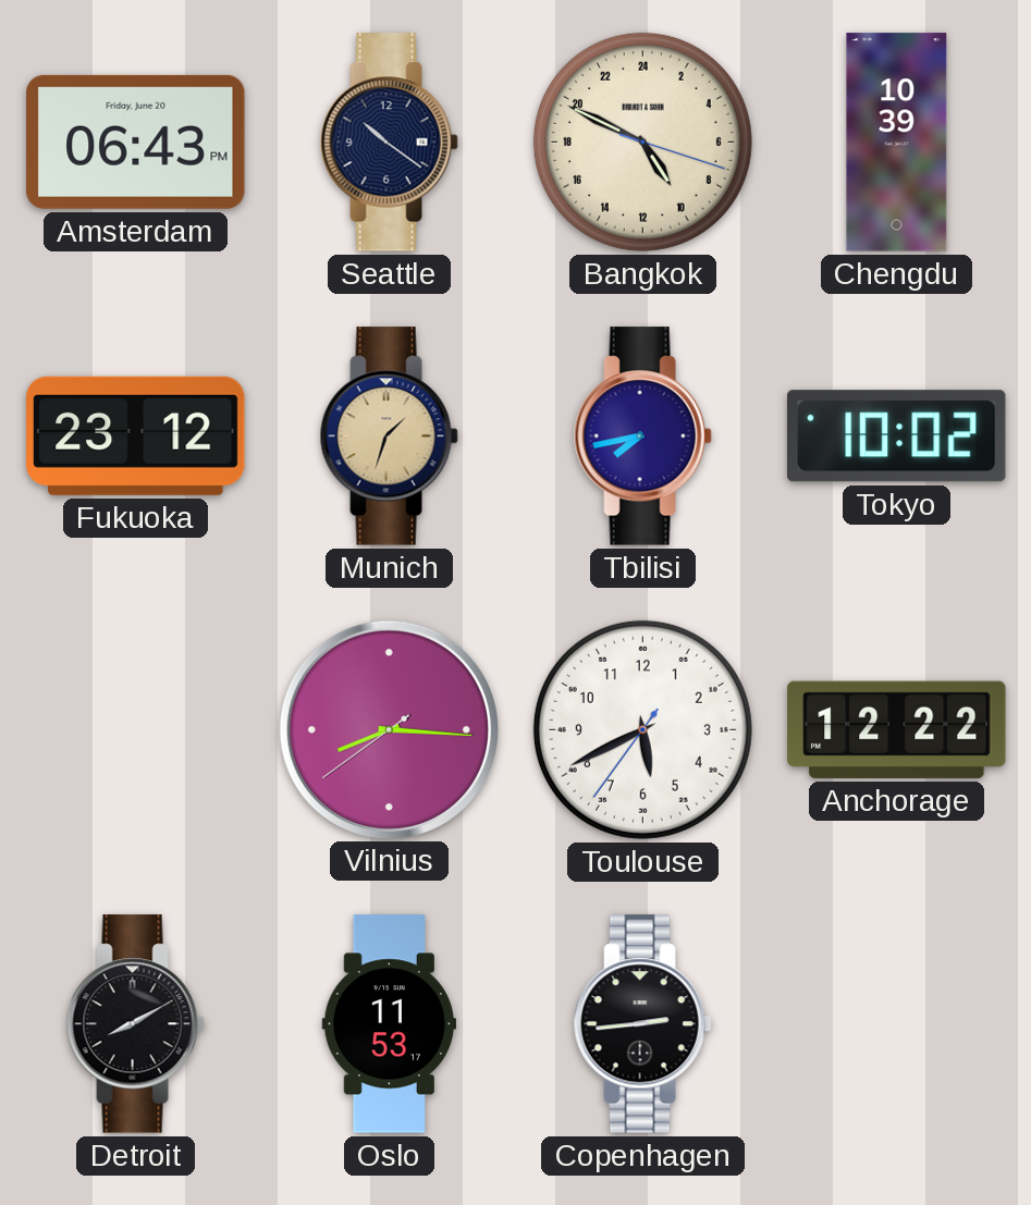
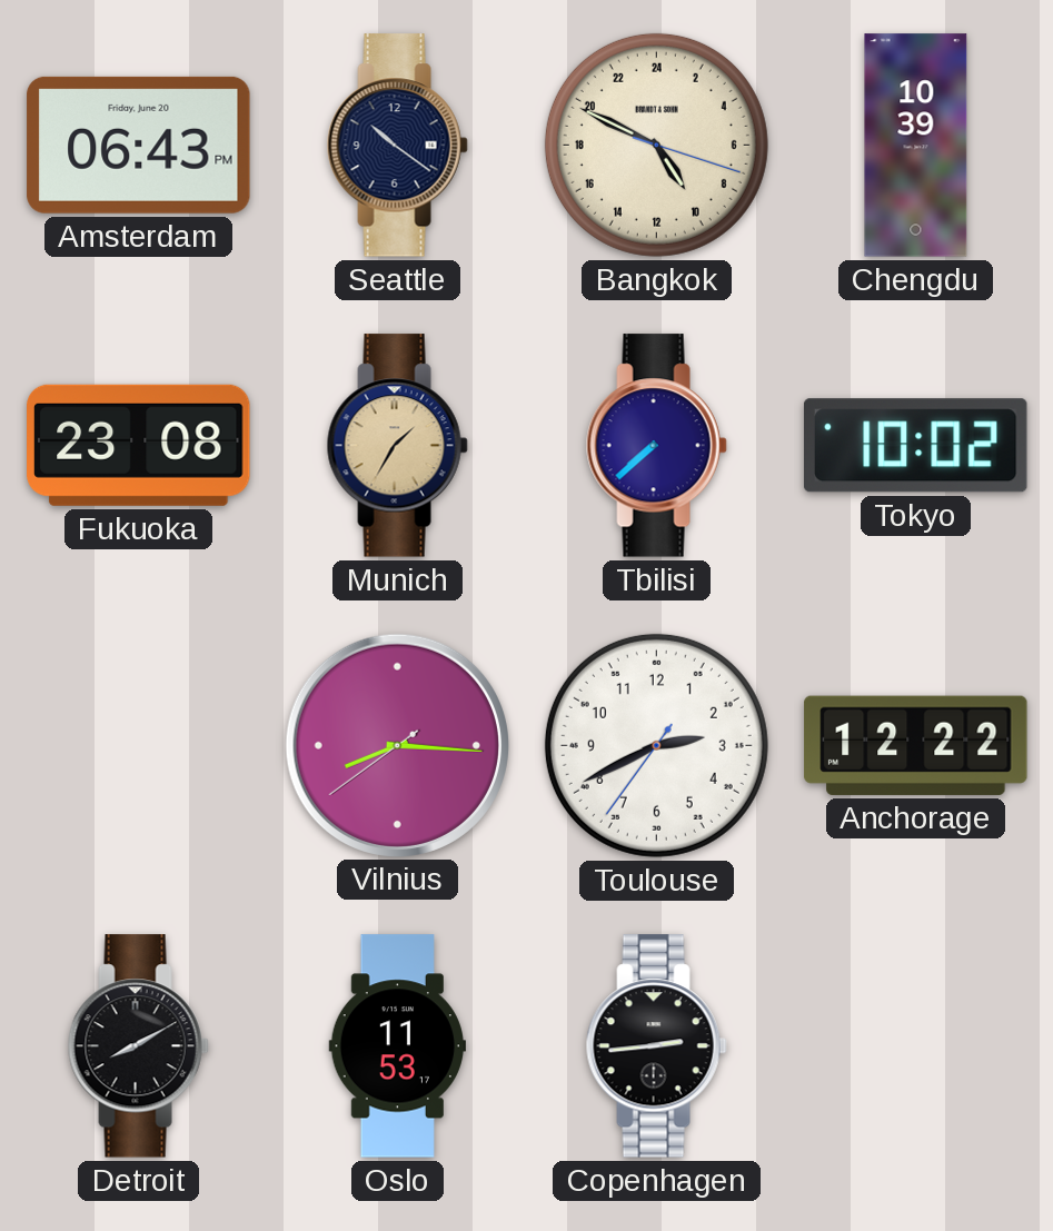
Fukuoka: 23:12 -> 23:08
Munich: 1:33 -> 1:35
Tbilisi: 7:43 -> 7:38
Toulouse: 5:40 -> 2:40
